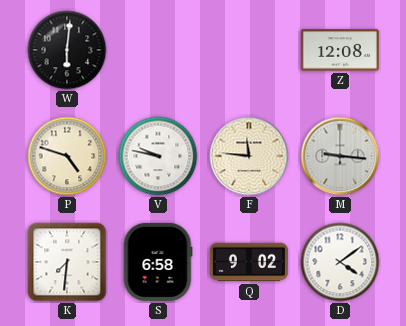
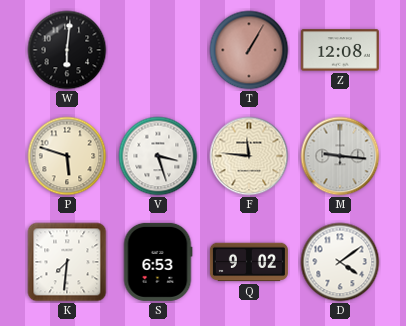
T: none -> 1:05
P: 4:48 -> 5:48
V: 9:47 -> 3:27
S: 6:58 -> 6:53
